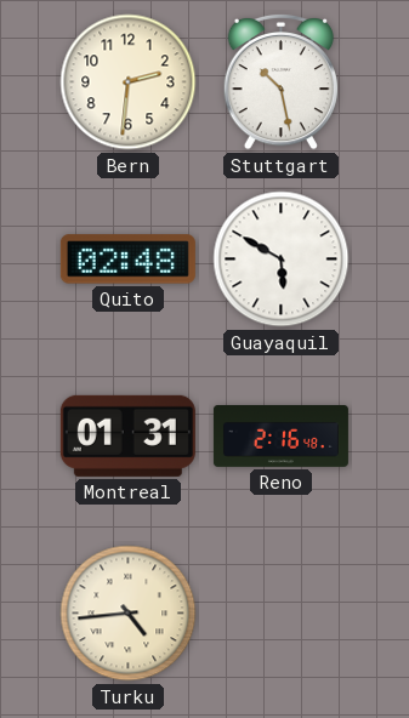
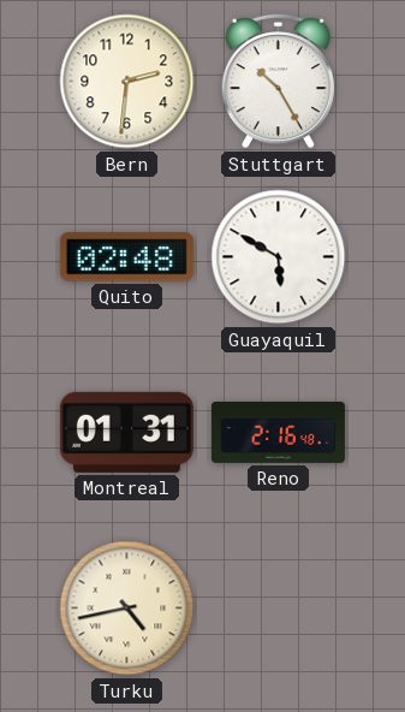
Stuttgart: 10:28 -> 10:25
Turku: 4:44 -> 4:43
